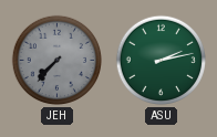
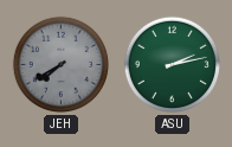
JEH: 7:37 -> 7:40
